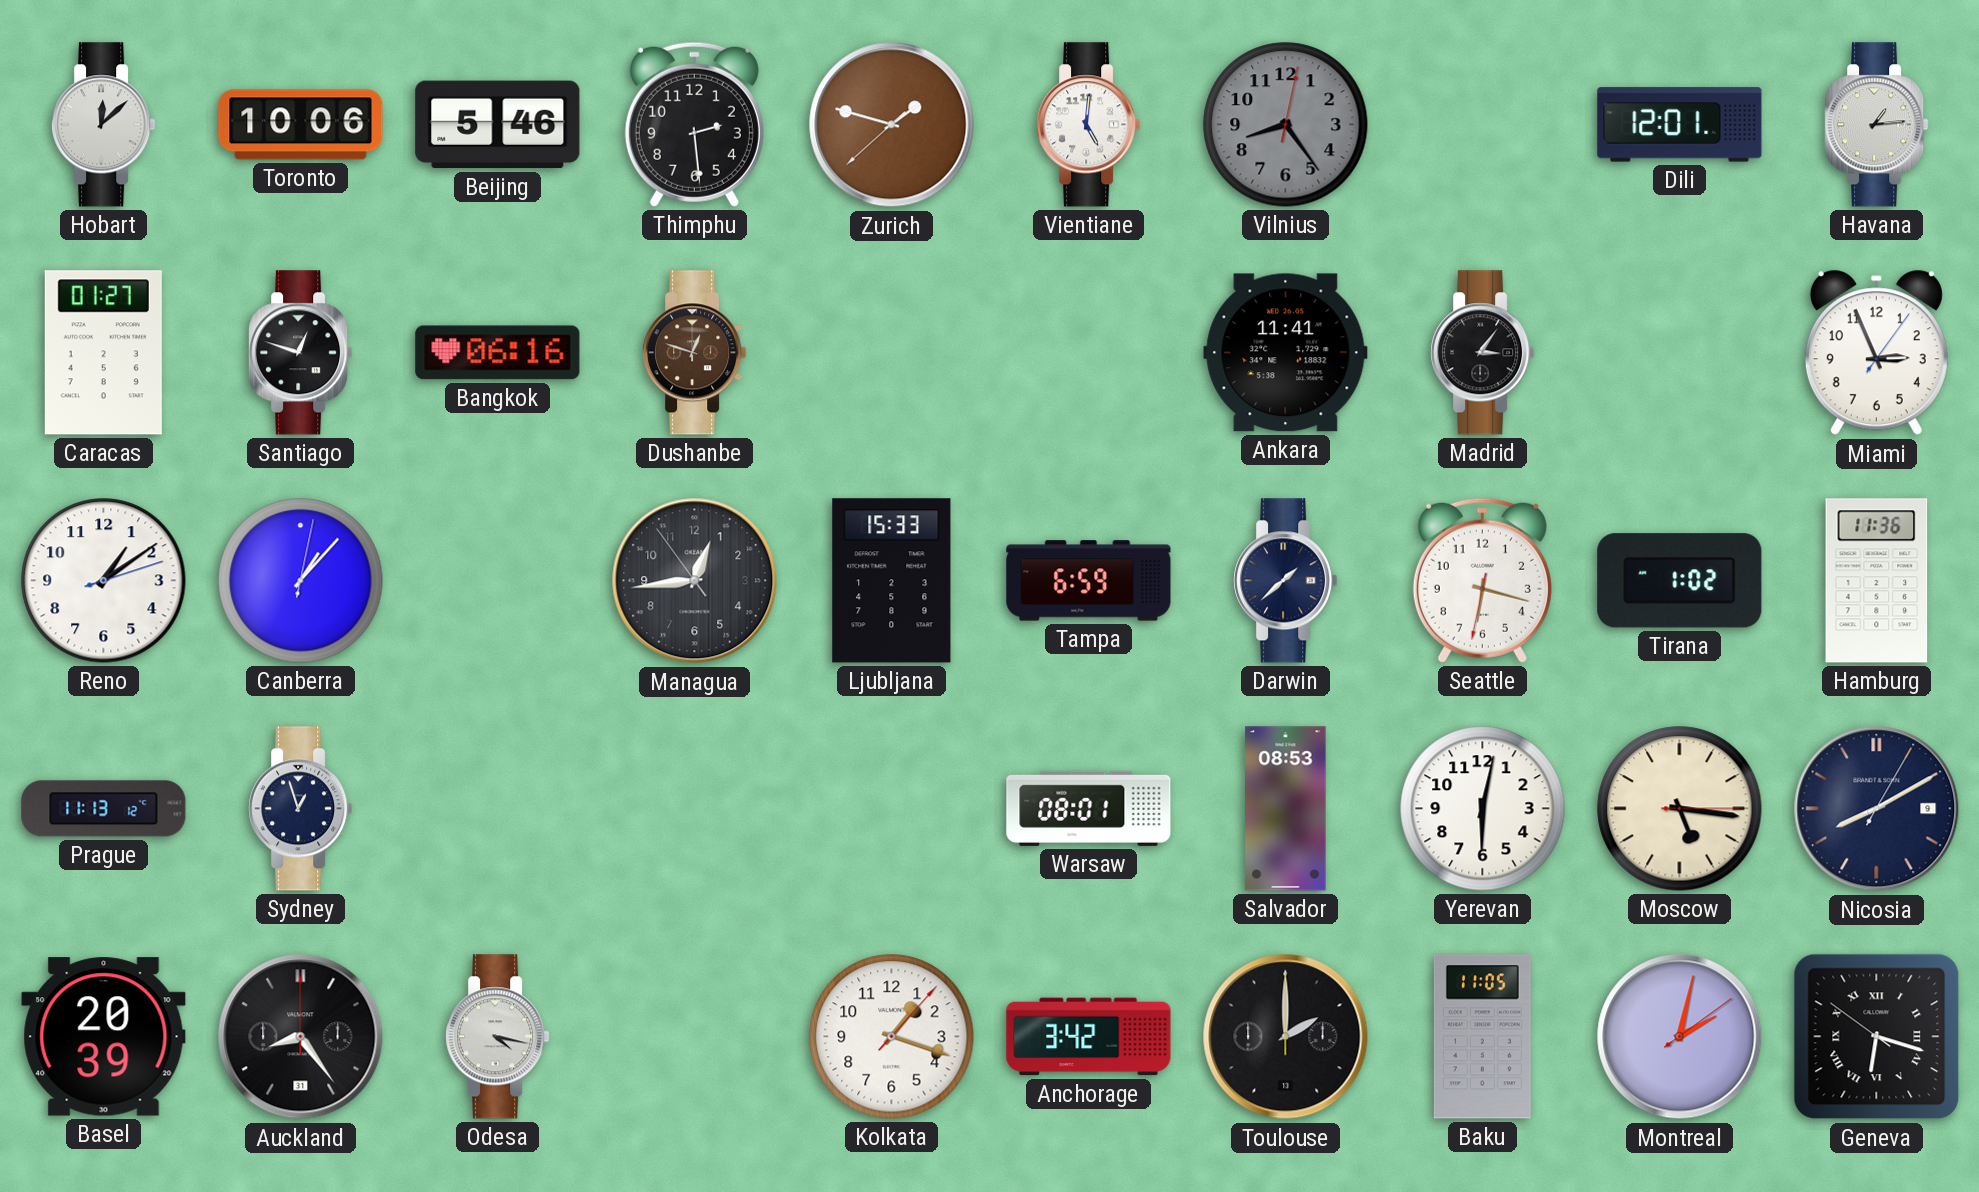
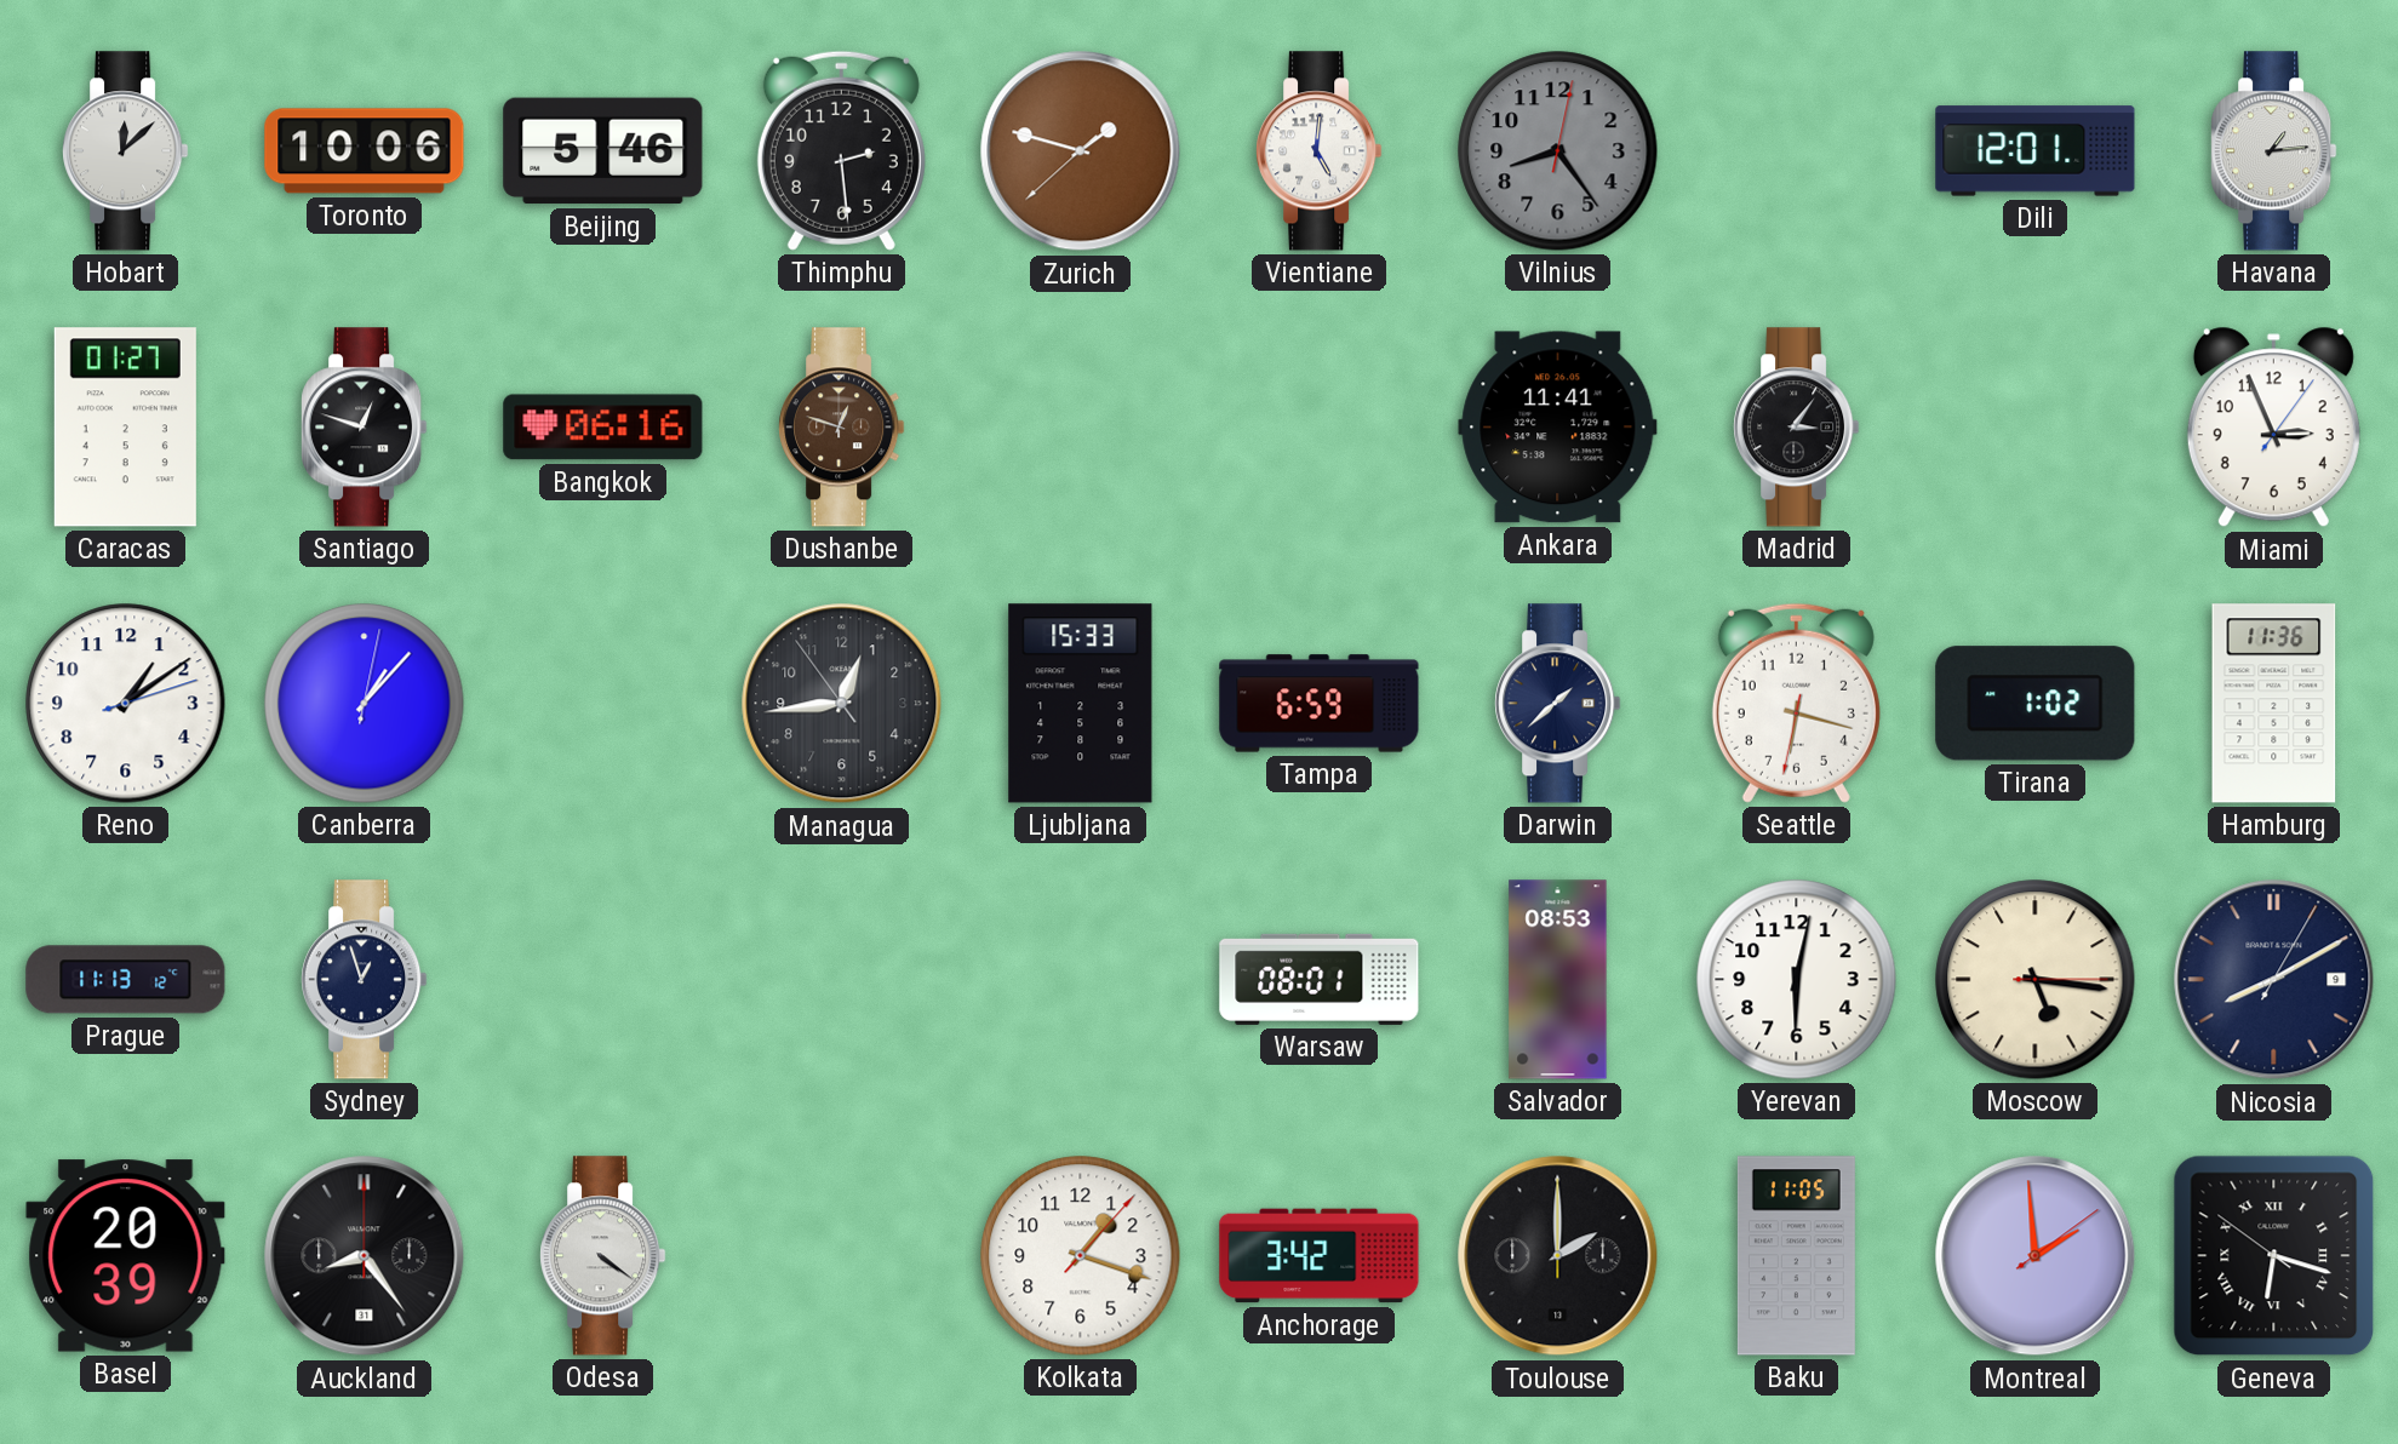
Odesa: 4:17 -> 4:21
Montreal: 2:02 -> 1:59
